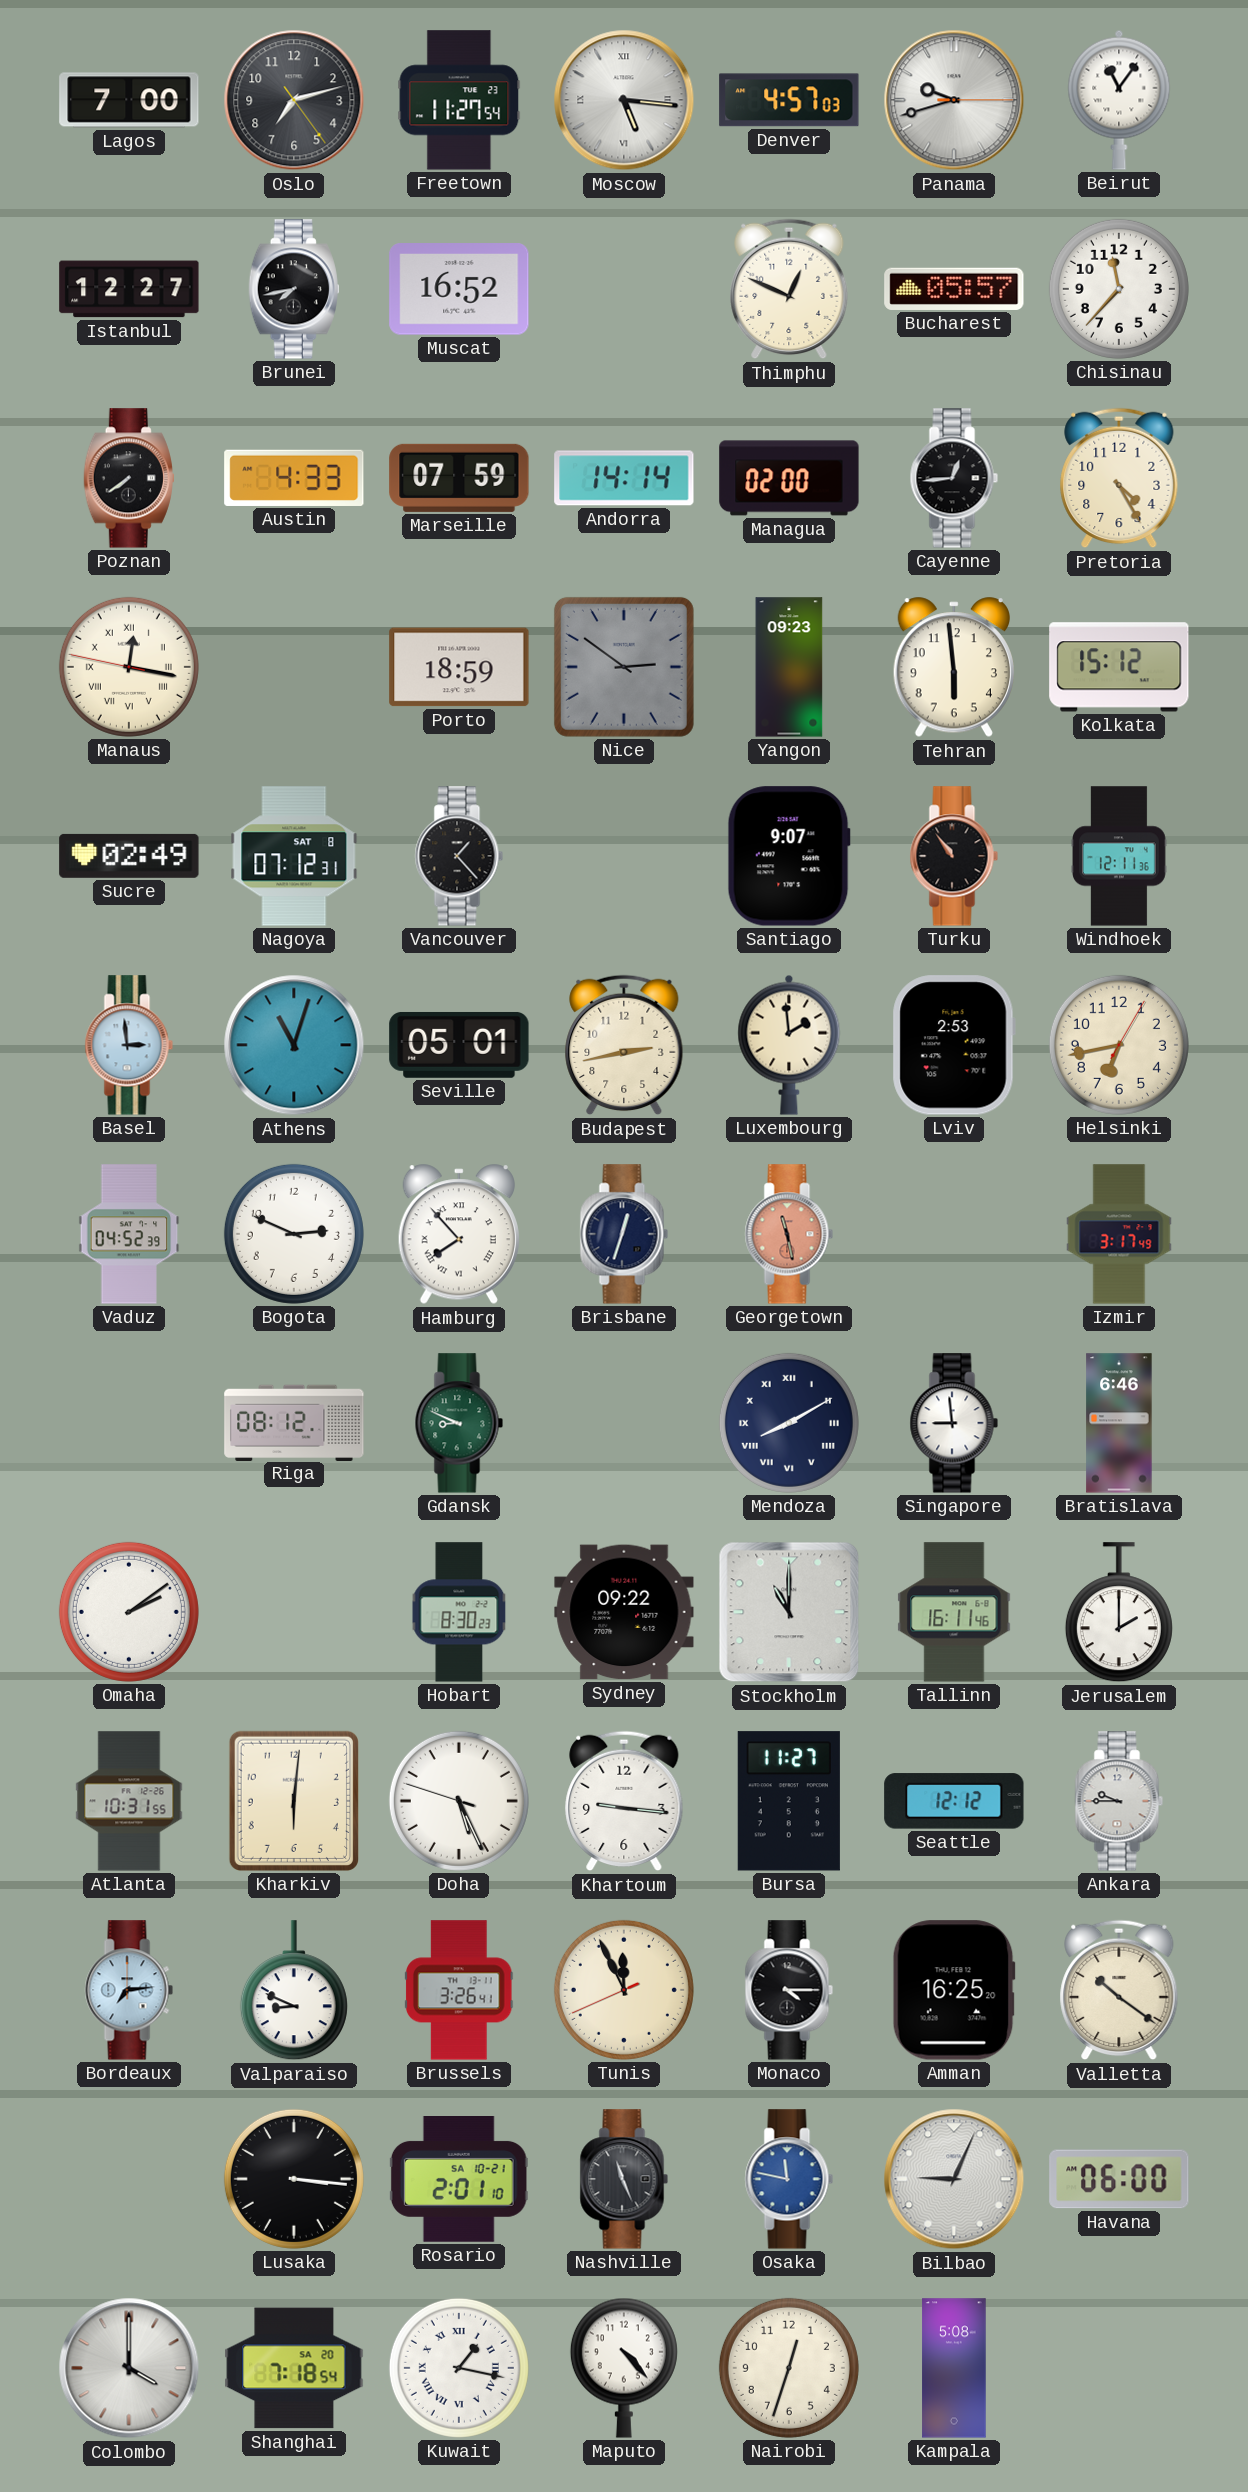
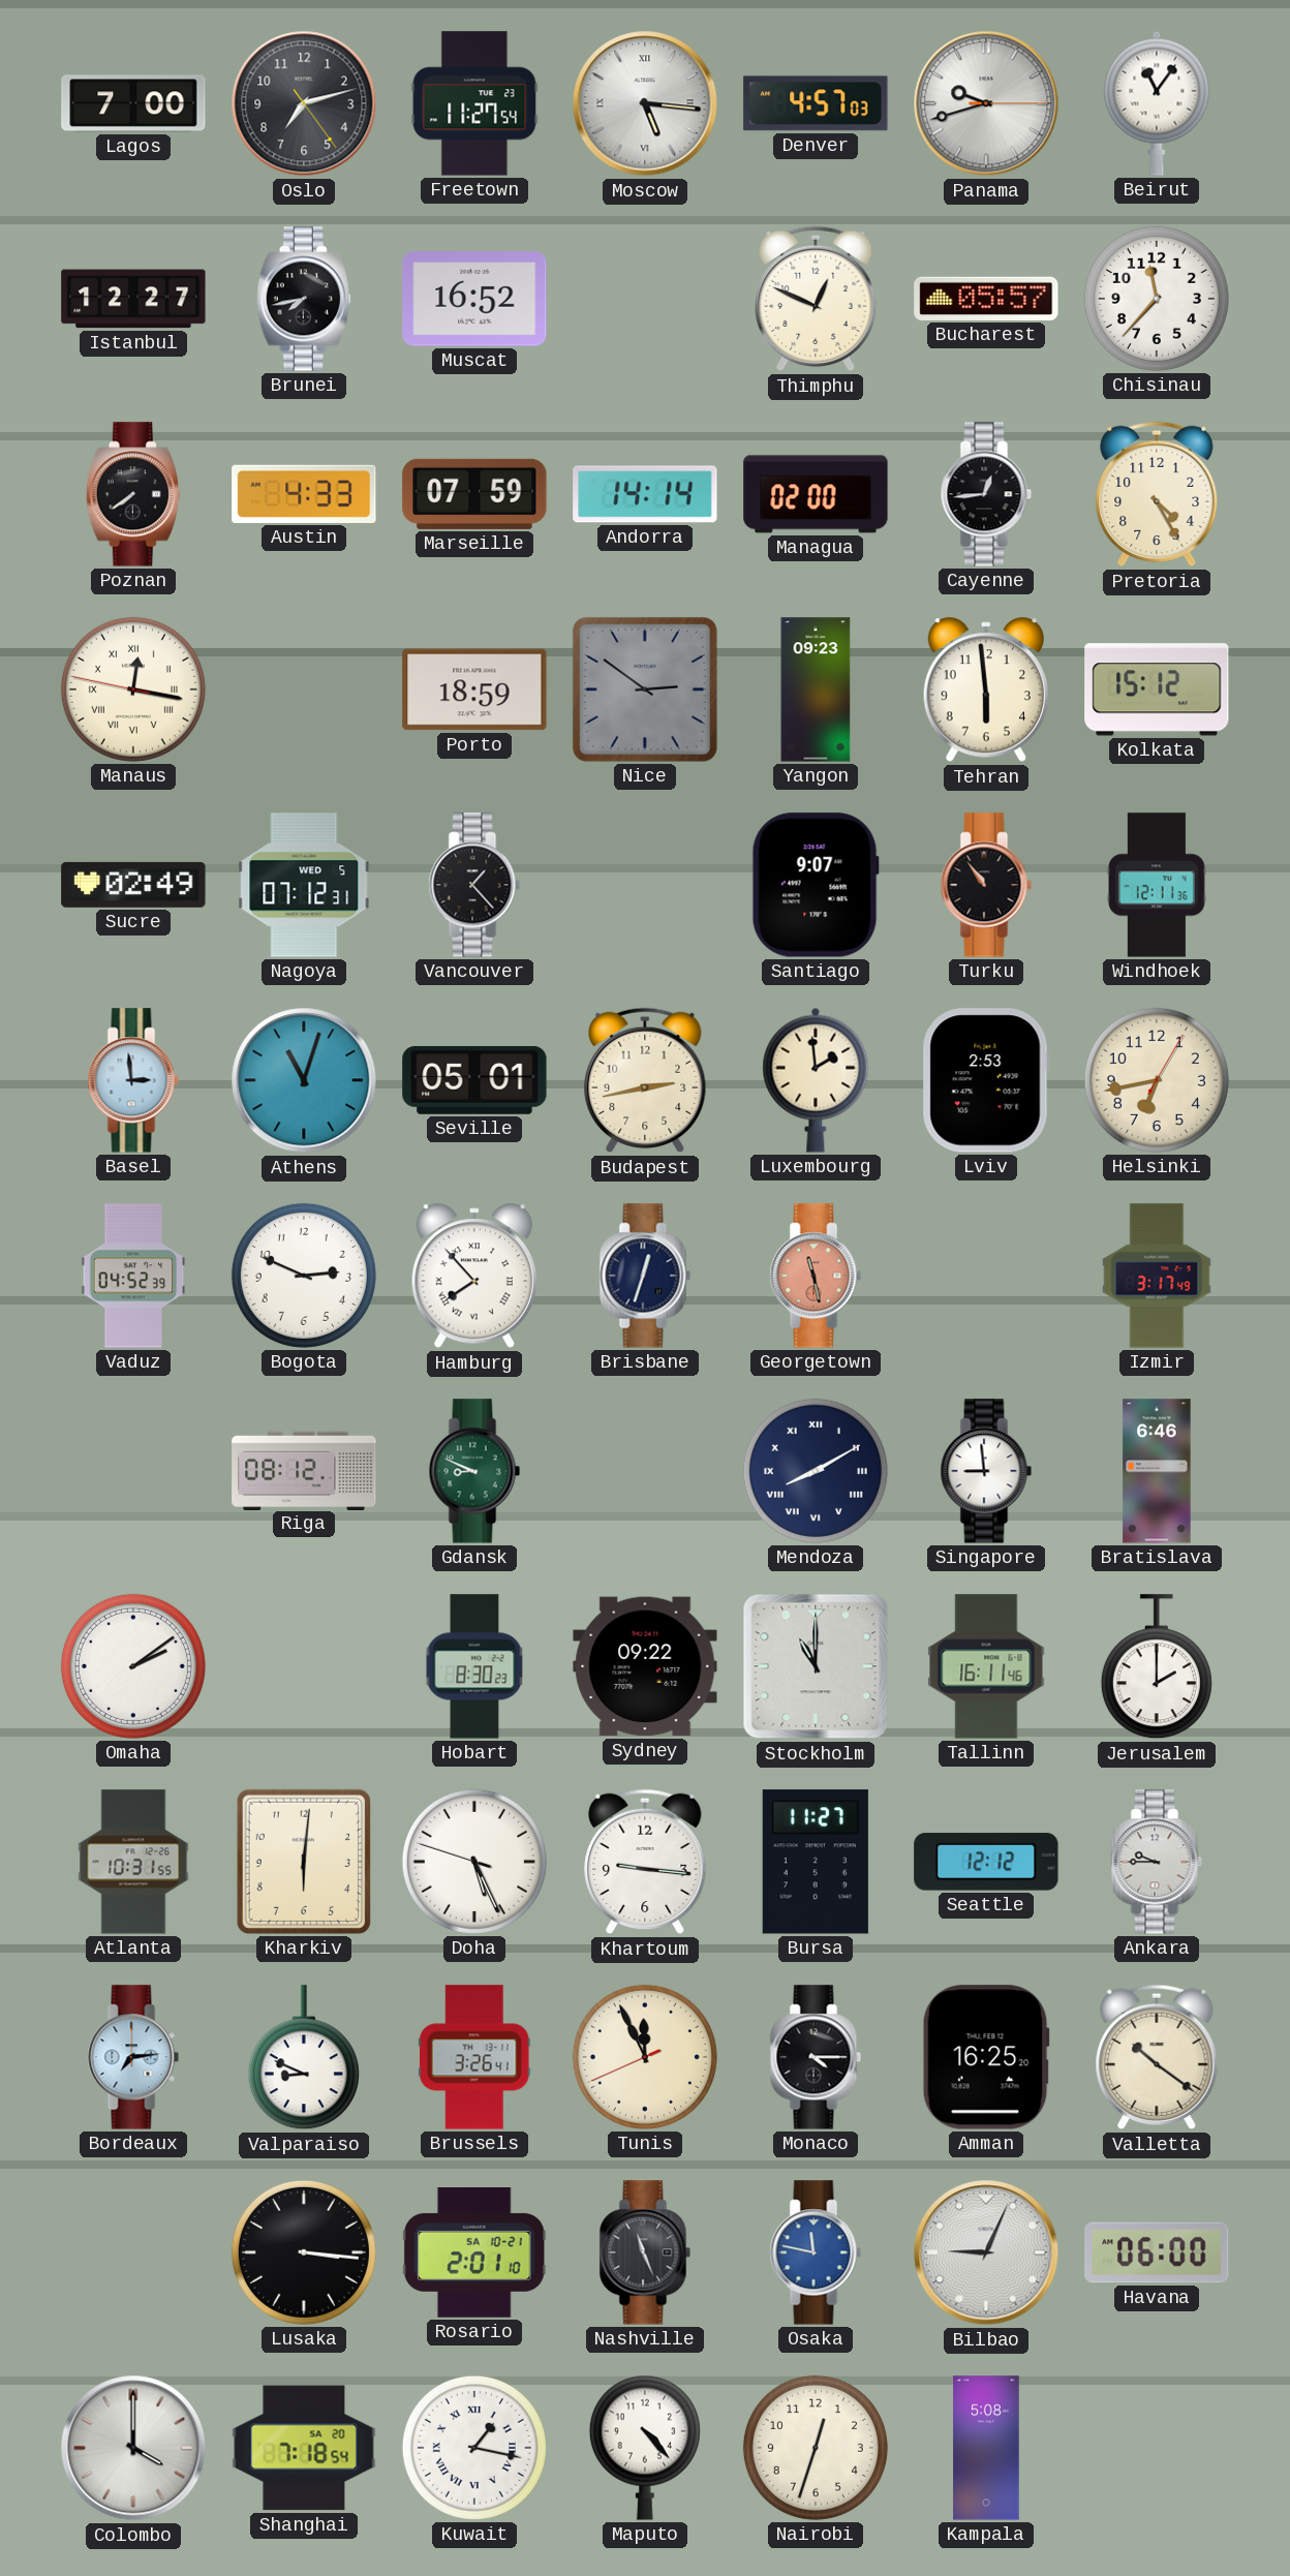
Nagoya date: SAT 8 -> WED 5
